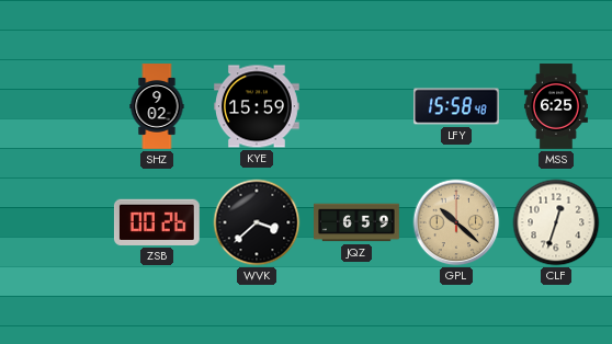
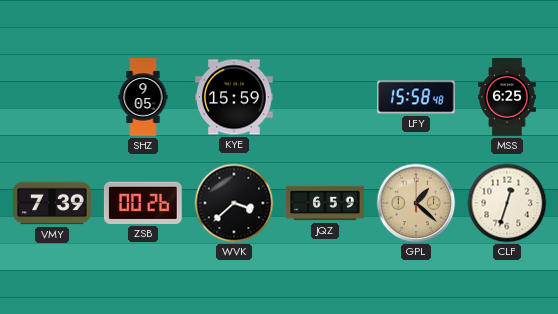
SHZ: 9:02 -> 9:05
VMY: none -> 7:39
GPL: 10:22 -> 1:22
